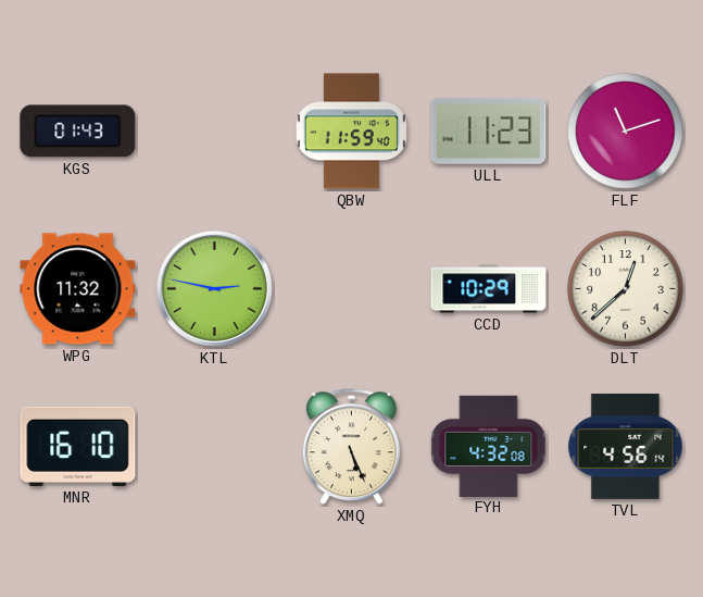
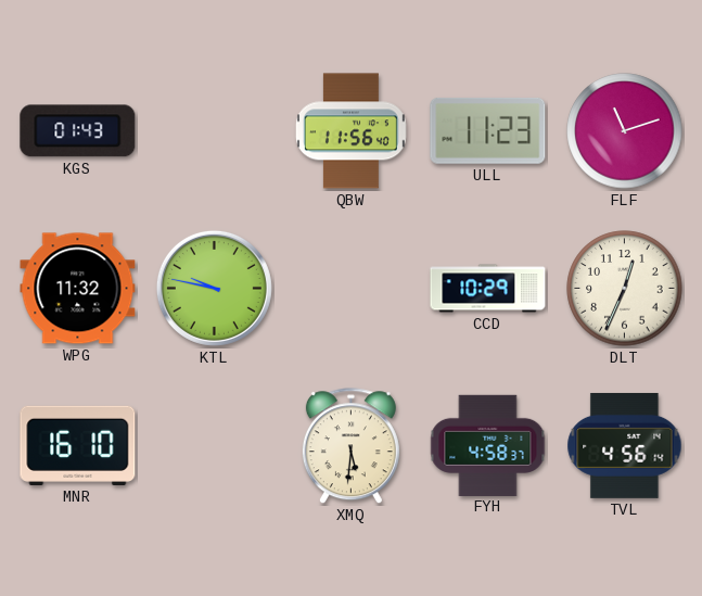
QBW: 11:59 -> 11:56
KTL: 2:47 -> 9:47
DLT: 12:38 -> 12:34
XMQ: 5:26 -> 5:31
FYH: 4:32 -> 4:58
